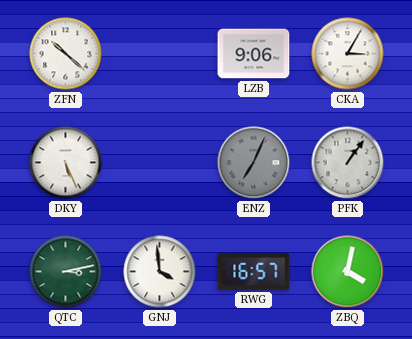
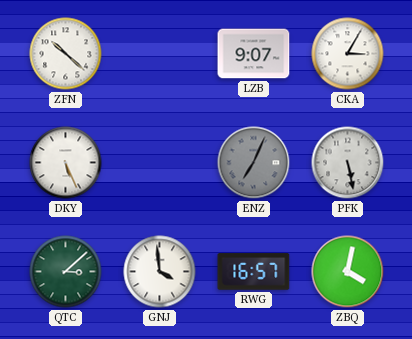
LZB: 9:06 -> 9:07
PFK: 1:06 -> 5:28
QTC: 3:13 -> 3:08
